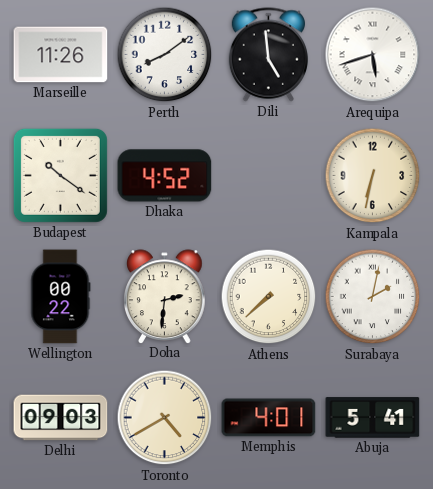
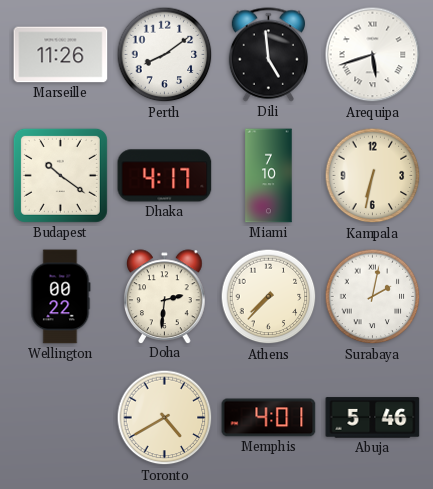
Dhaka: 4:52 -> 4:17
Miami: none -> 7:10
Athens: 7:38 -> 7:37
Delhi: 09:03 -> none
Abuja: 5:41 -> 5:46
